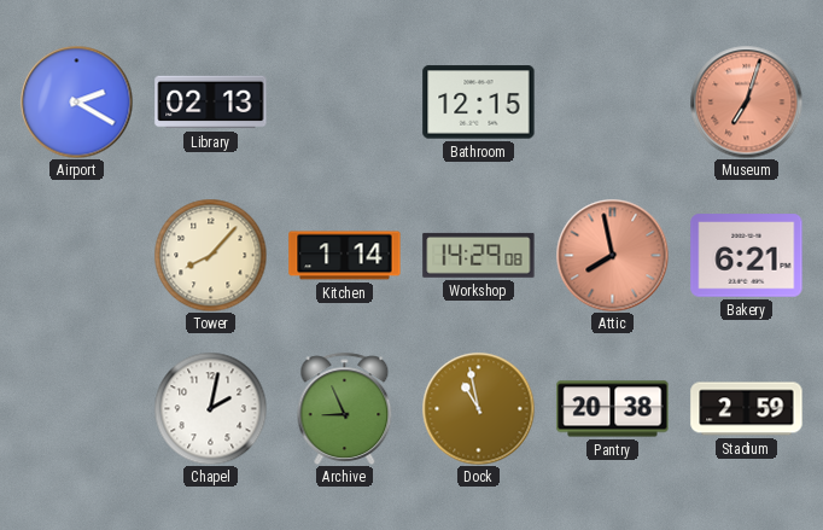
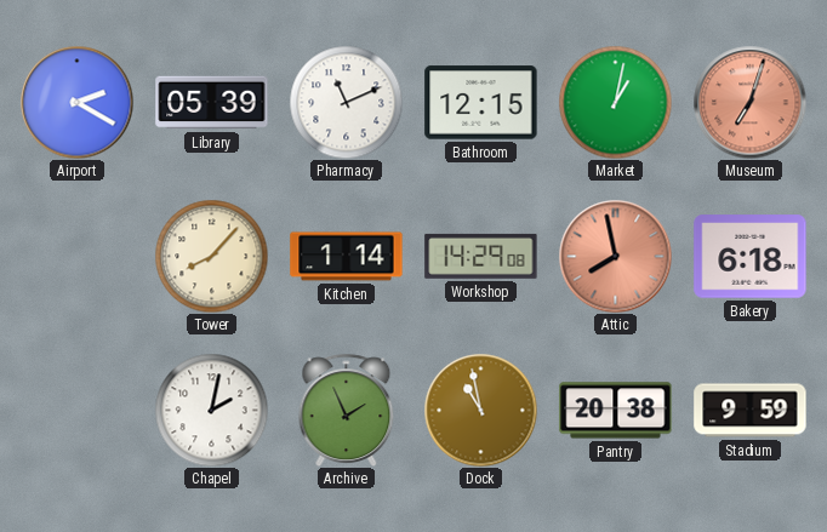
Library: 02:13 -> 05:39
Pharmacy: none -> 11:11
Market: none -> 1:02
Bakery: 6:21 -> 6:18
Archive: 8:56 -> 1:56
Stadium: 2:59 -> 9:59
